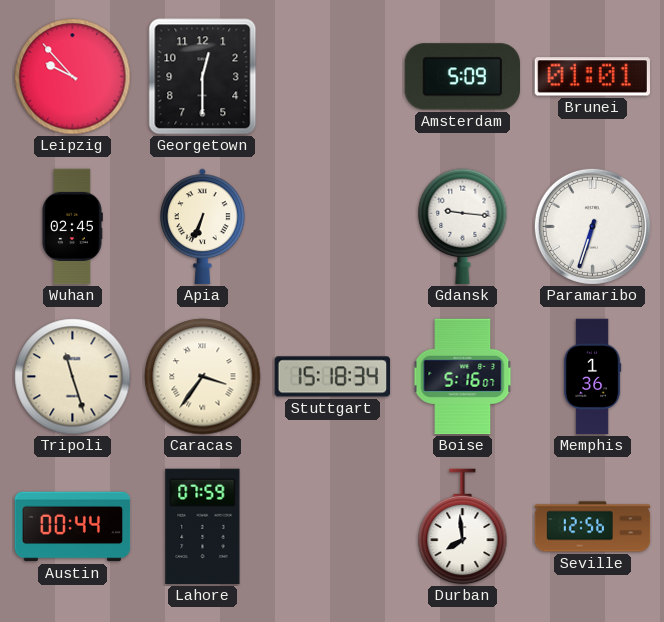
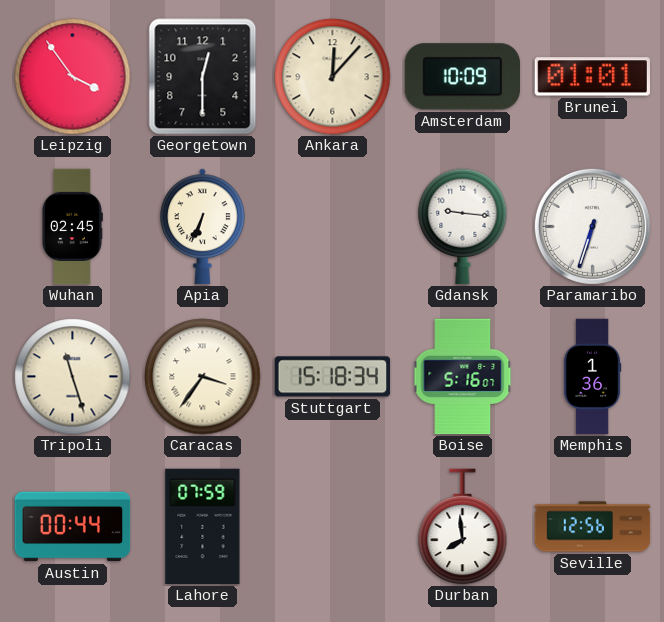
Leipzig: 9:53 -> 3:54
Ankara: none -> 12:07
Amsterdam: 5:09 -> 10:09
